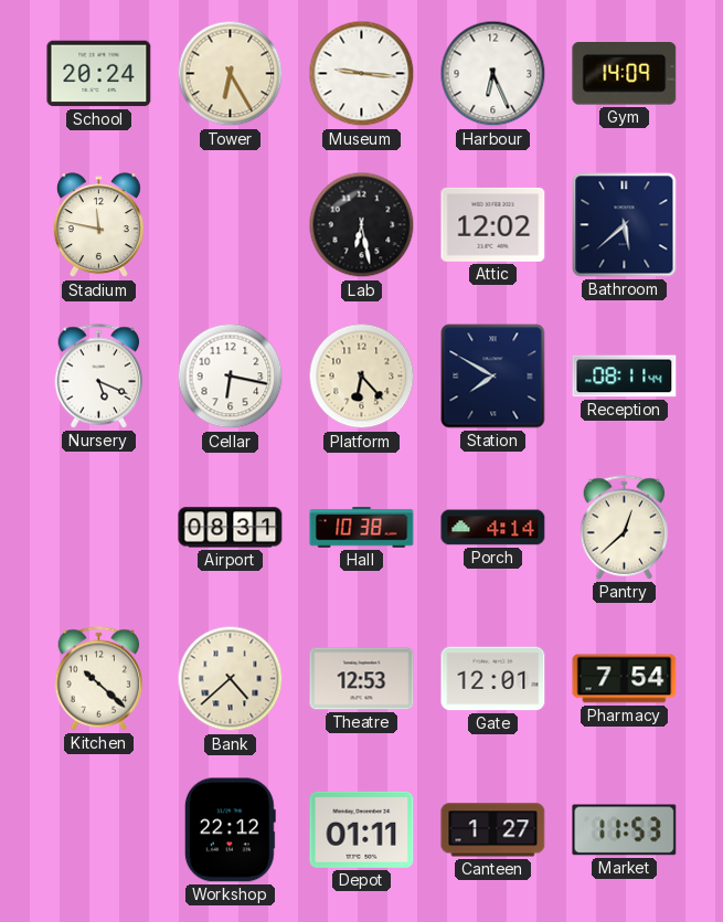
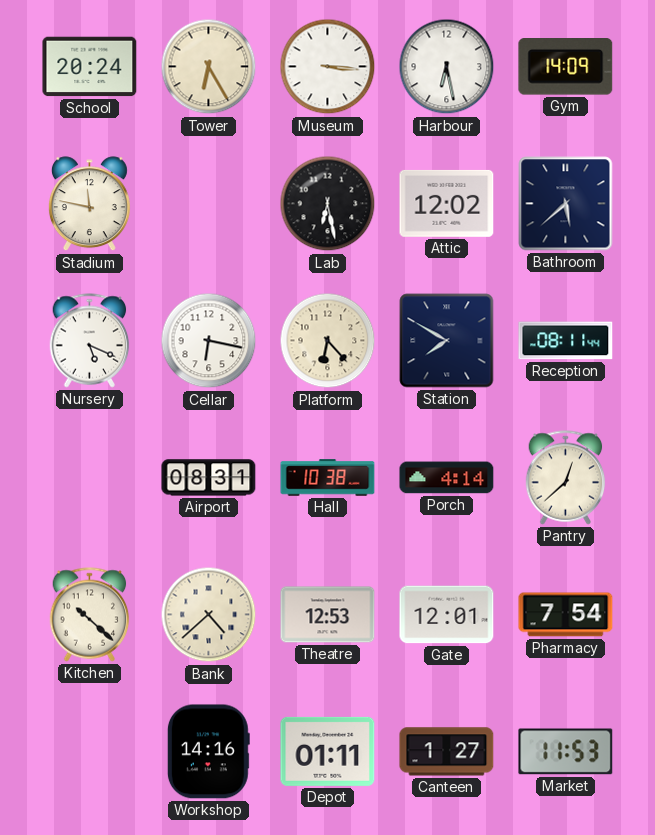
Museum: 9:16 -> 3:16
Harbour: 6:26 -> 6:28
Workshop: 22:12 -> 14:16
